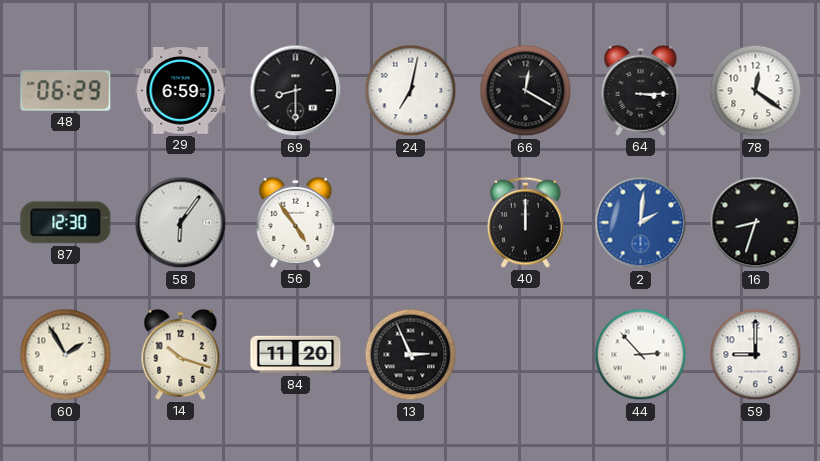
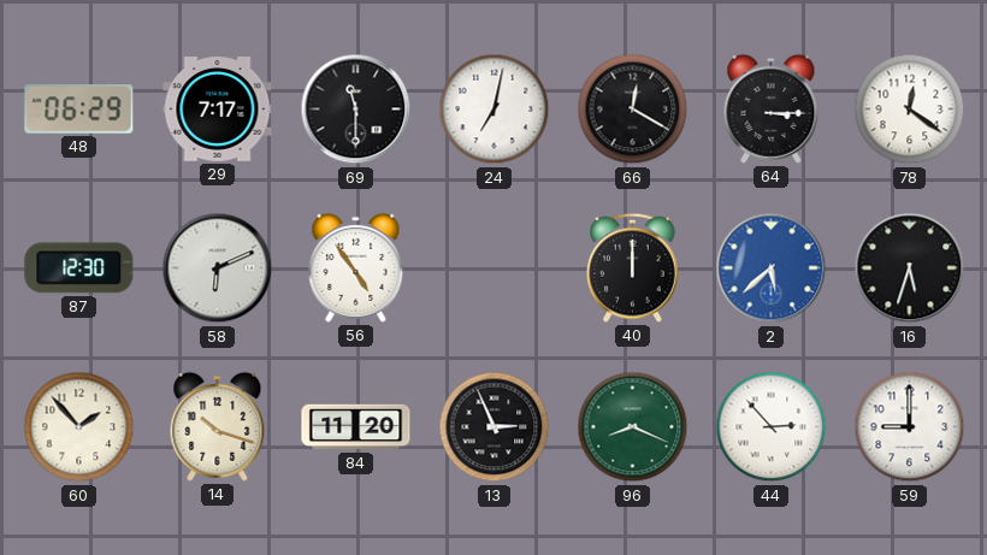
29: 6:59 -> 7:17
69: 8:30 -> 11:30
58: 6:06 -> 6:11
2: 2:01 -> 5:38
16: 8:33 -> 5:33
60: 1:55 -> 1:53
96: none -> 8:19
